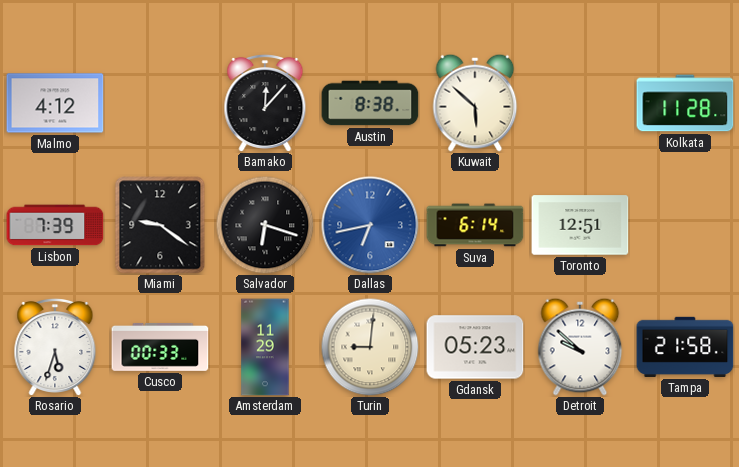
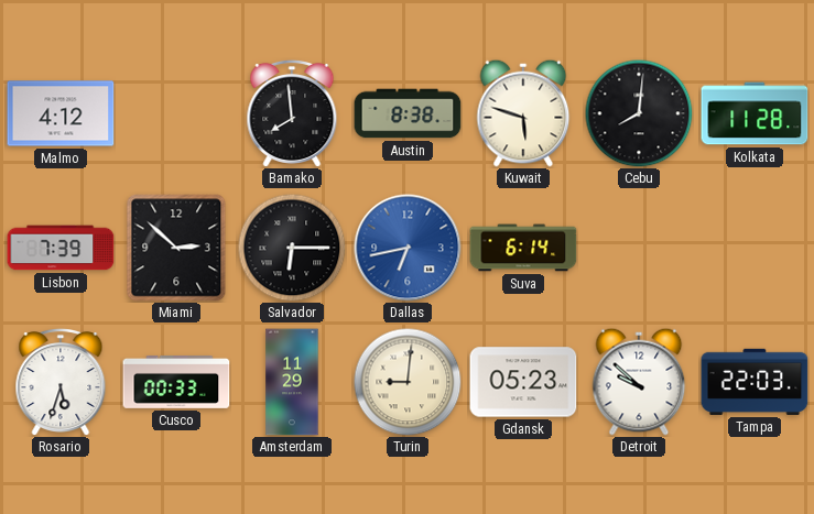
Bamako: 12:07 -> 7:59
Kuwait: 5:52 -> 5:48
Cebu: none -> 8:01
Miami: 9:21 -> 2:52
Salvador: 6:18 -> 6:15
Toronto: 12:51 -> none
Tampa: 21:58 -> 22:03
